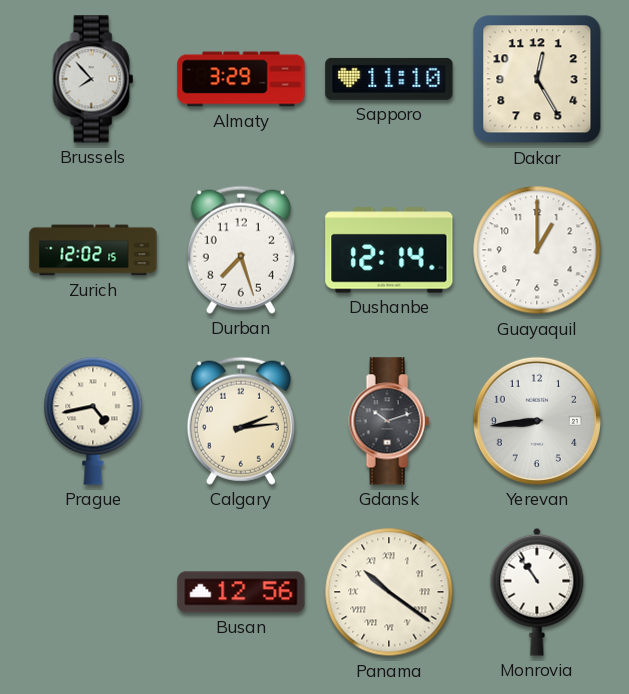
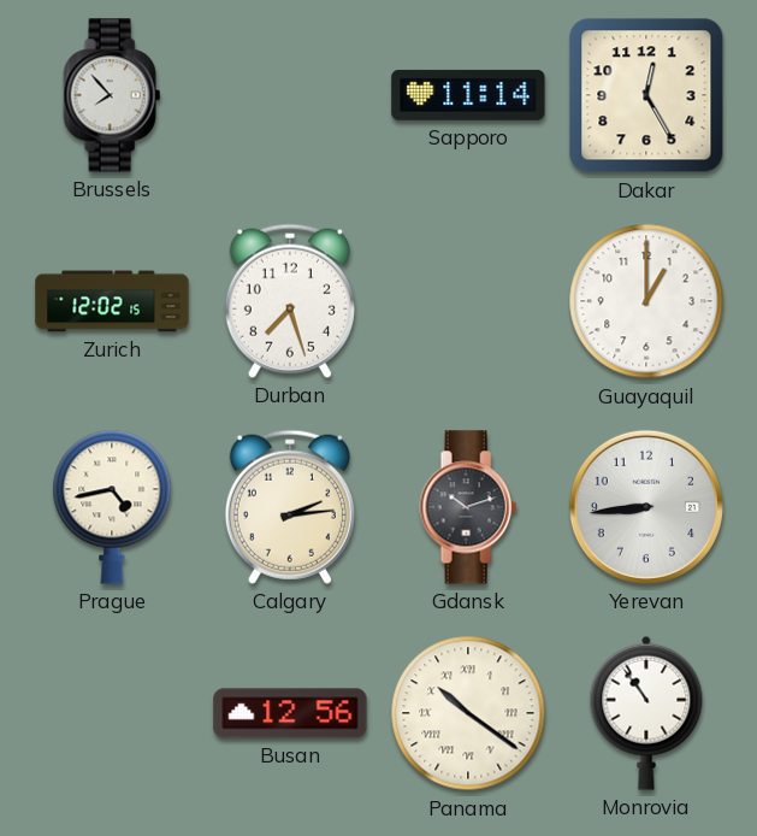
Almaty: 3:29 -> none
Sapporo: 11:10 -> 11:14
Dushanbe: 12:14 -> none
